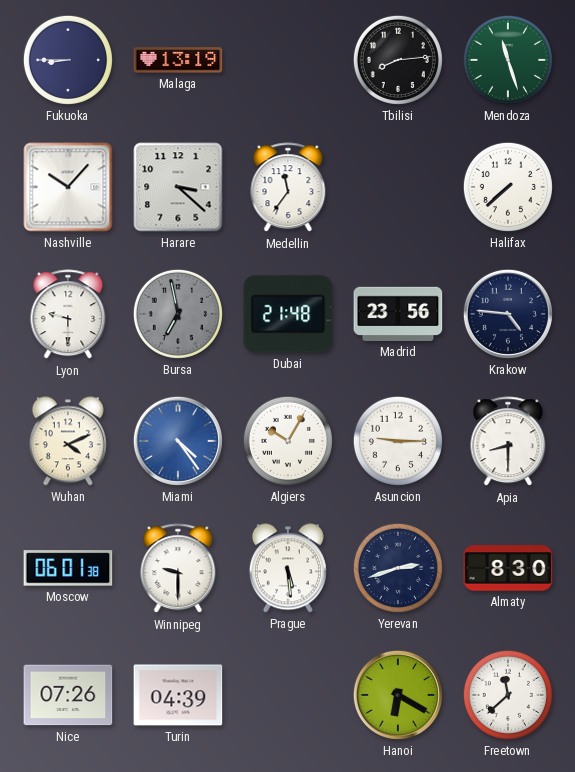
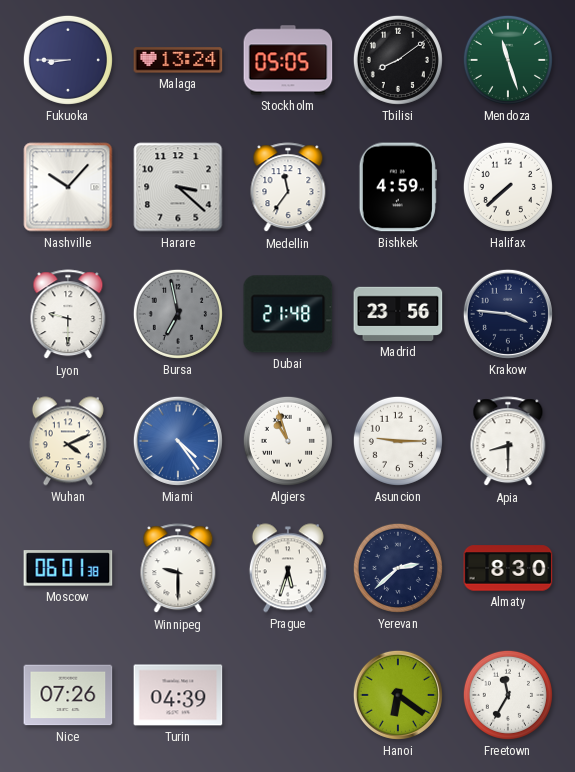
Malaga: 13:19 -> 13:24
Stockholm: none -> 05:05
Tbilisi: 8:14 -> 8:09
Bishkek: none -> 4:59
Krakow: 4:46 -> 3:46
Algiers: 10:05 -> 10:57
Prague: 5:29 -> 5:33
Yerevan: 2:42 -> 2:38
Hanoi: 6:20 -> 6:21
Freetown: 11:38 -> 11:35
